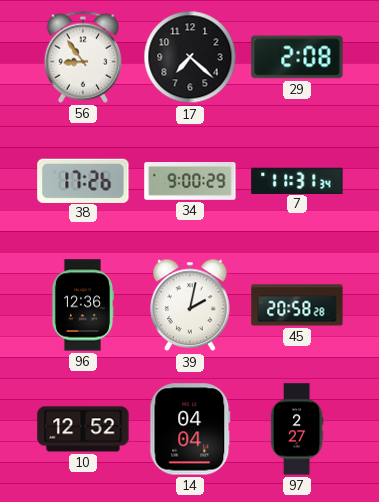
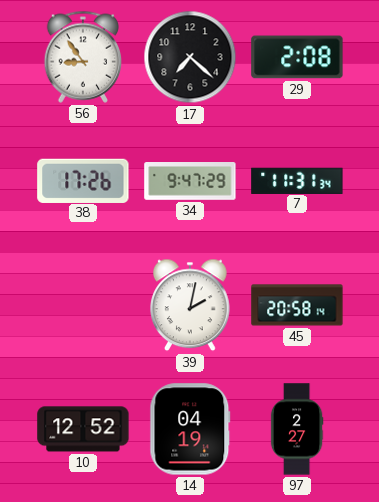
34: 9:00 -> 9:47
96: 12:36 -> none
45: 20:58:28 -> 20:58:14
14: 04:04 -> 04:19
